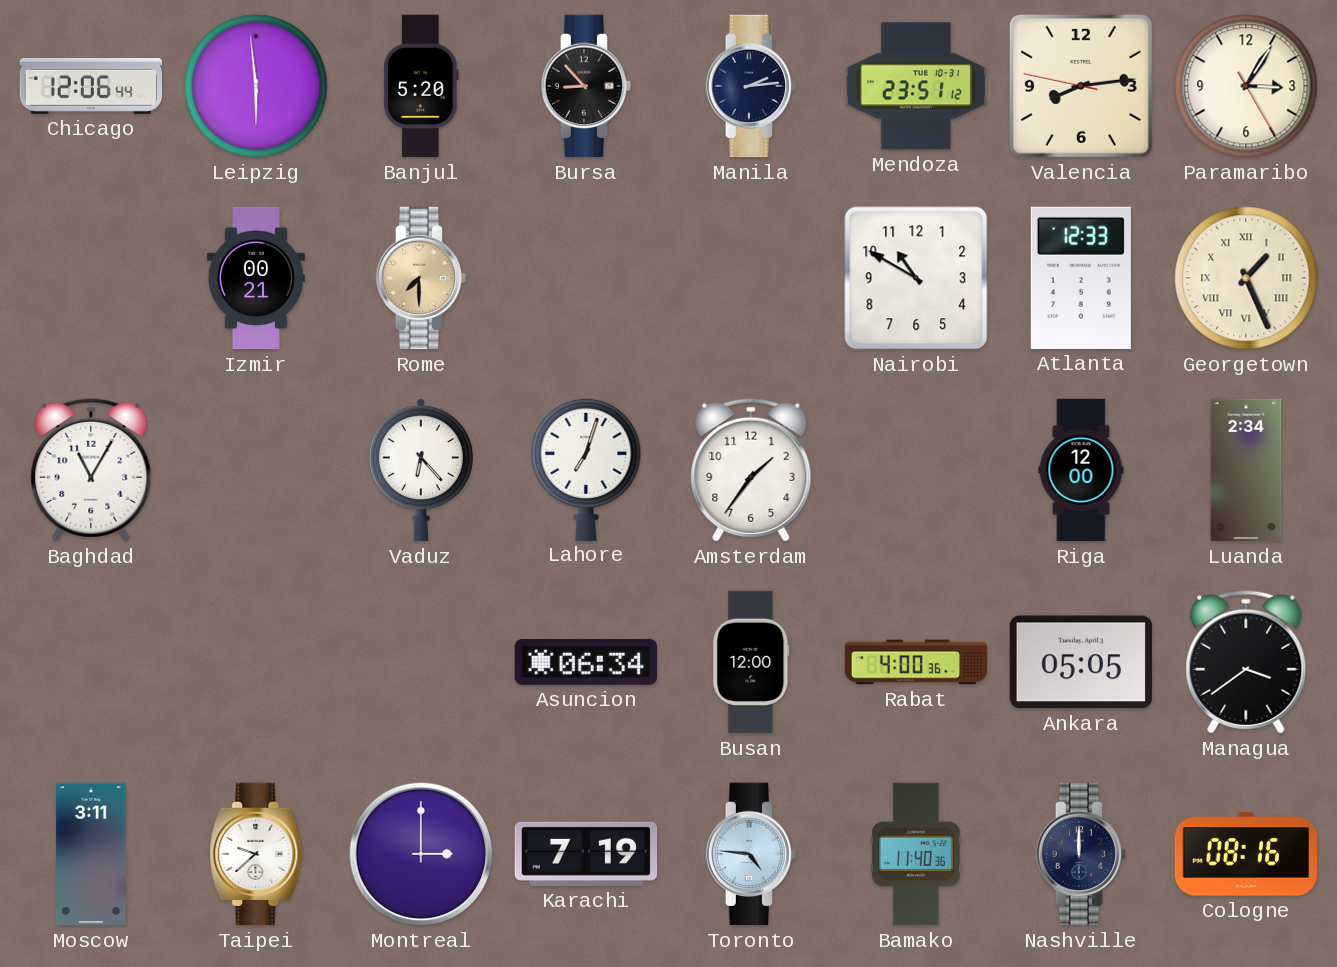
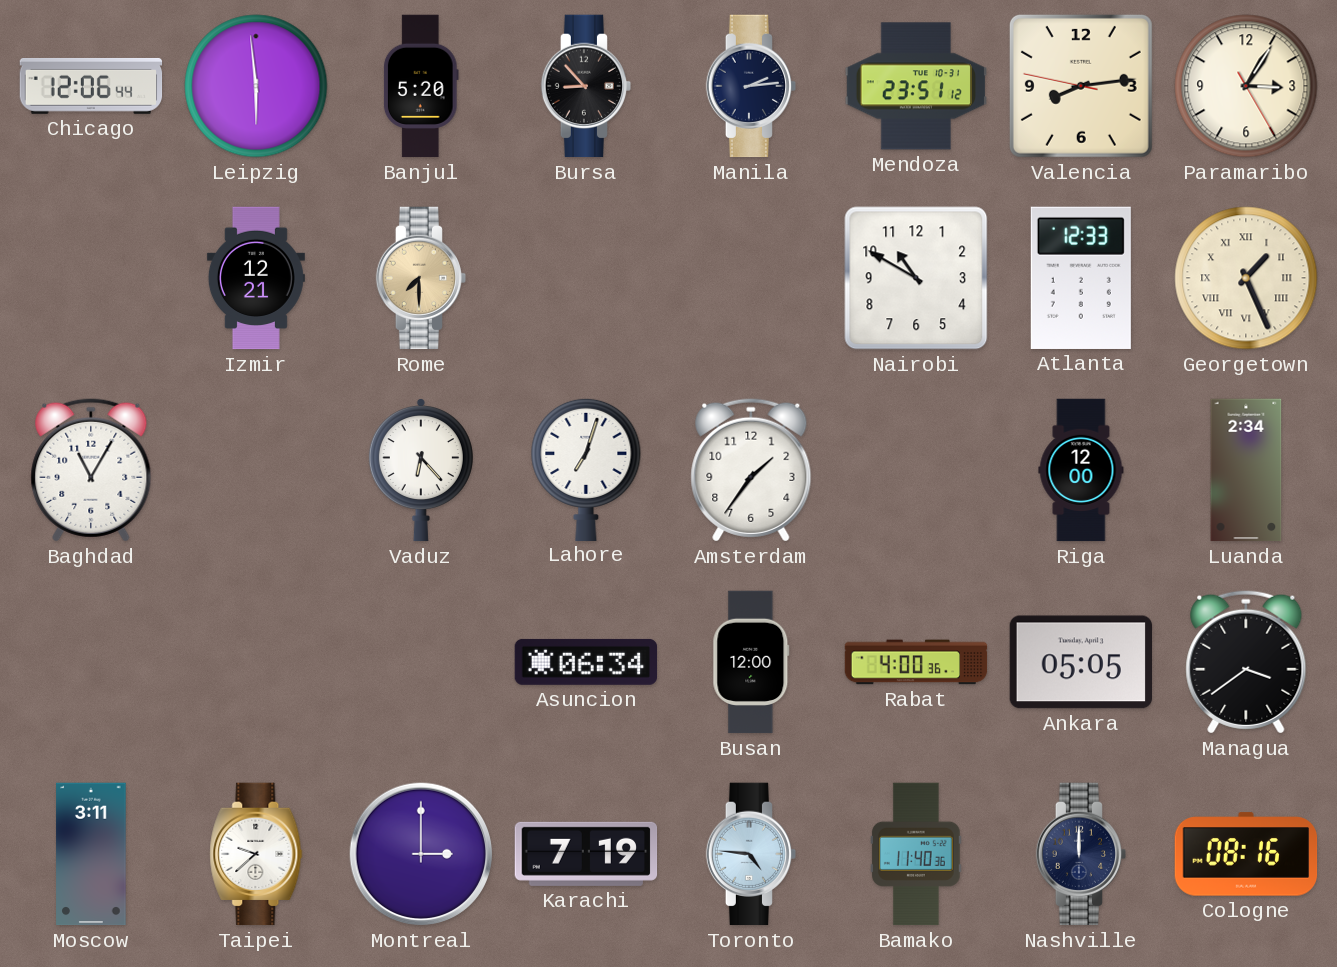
Izmir: 00:21 -> 12:21
